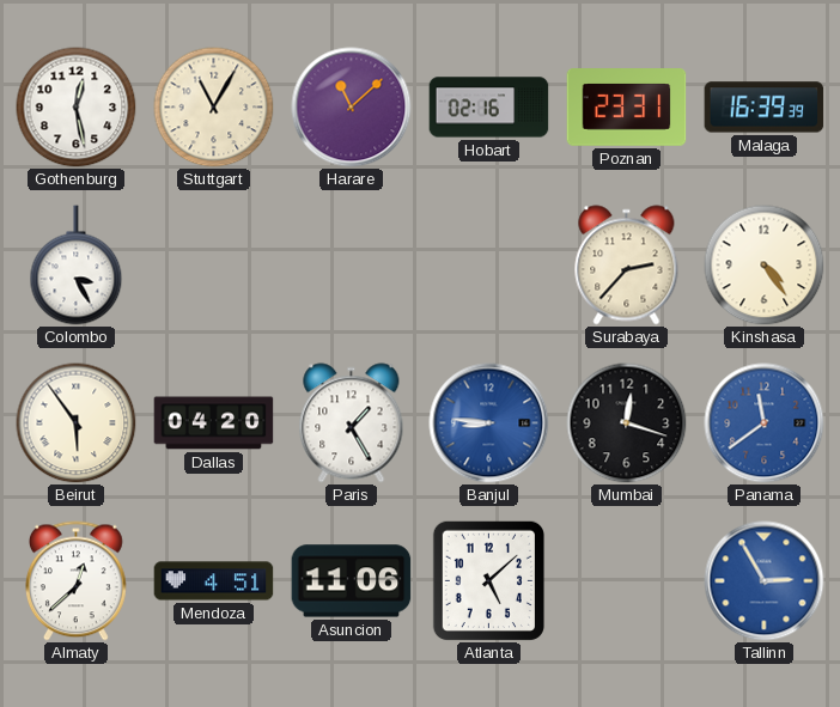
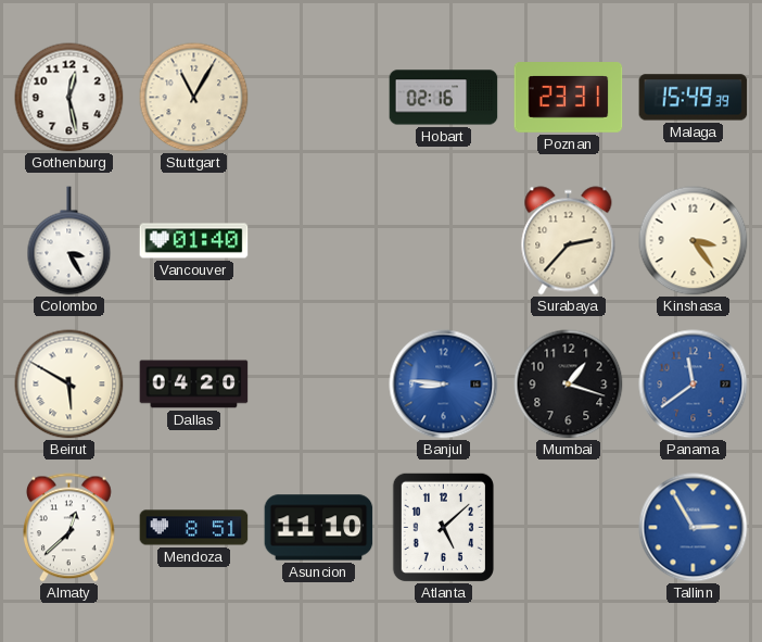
Harare: 11:08 -> none
Malaga: 16:39 -> 15:49
Vancouver: none -> 01:40
Kinshasa: 4:24 -> 3:24
Beirut: 5:54 -> 5:50
Paris: 1:25 -> none
Mumbai: 12:18 -> 1:18
Mendoza: 4:51 -> 8:51
Asuncion: 11:06 -> 11:10
